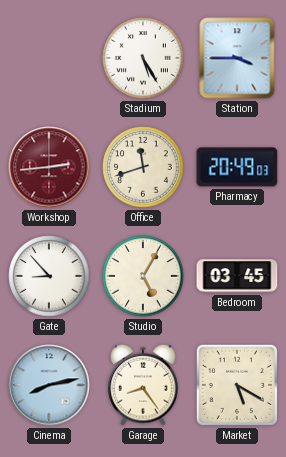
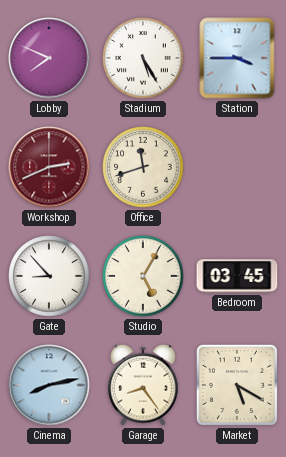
Lobby: none -> 7:49
Workshop: 2:44 -> 2:41
Pharmacy: 20:49 -> none
